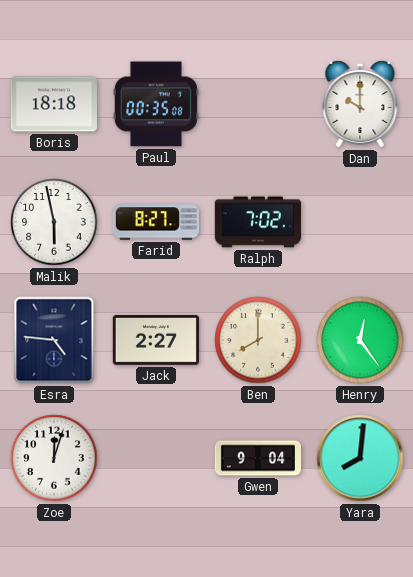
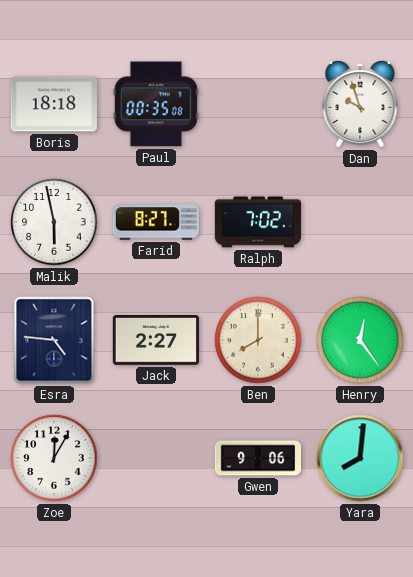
Dan: 10:00 -> 9:57
Zoe: 12:03 -> 12:05
Gwen: 9:04 -> 9:06
